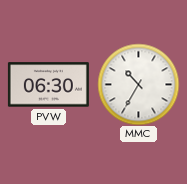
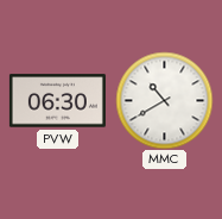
MMC: 10:35 -> 10:40
